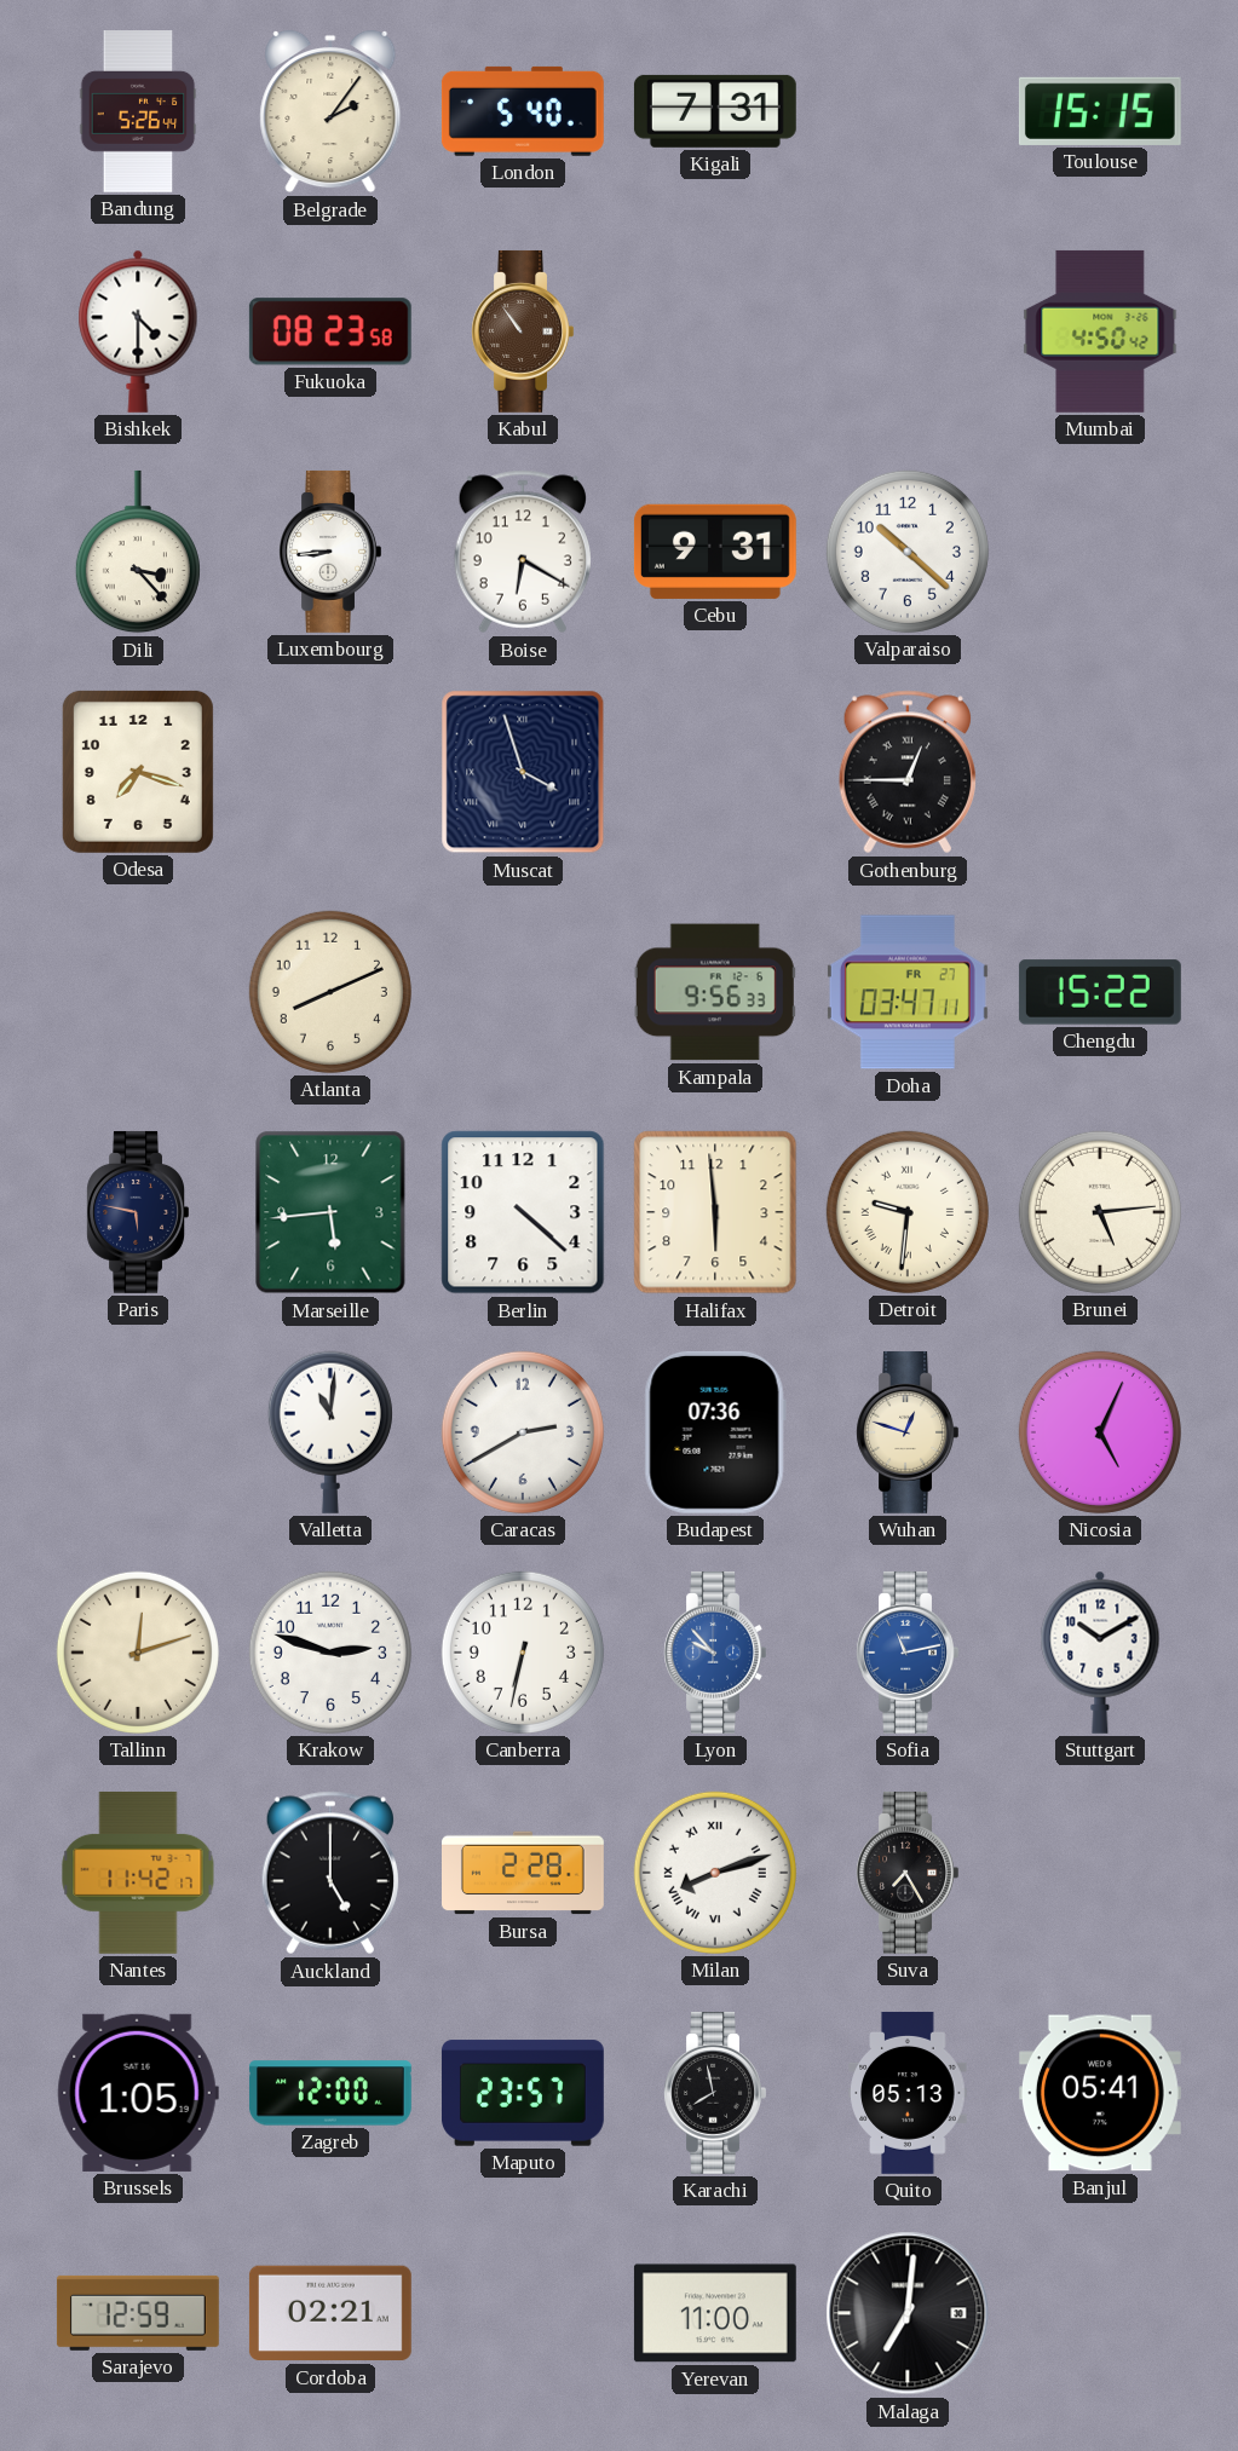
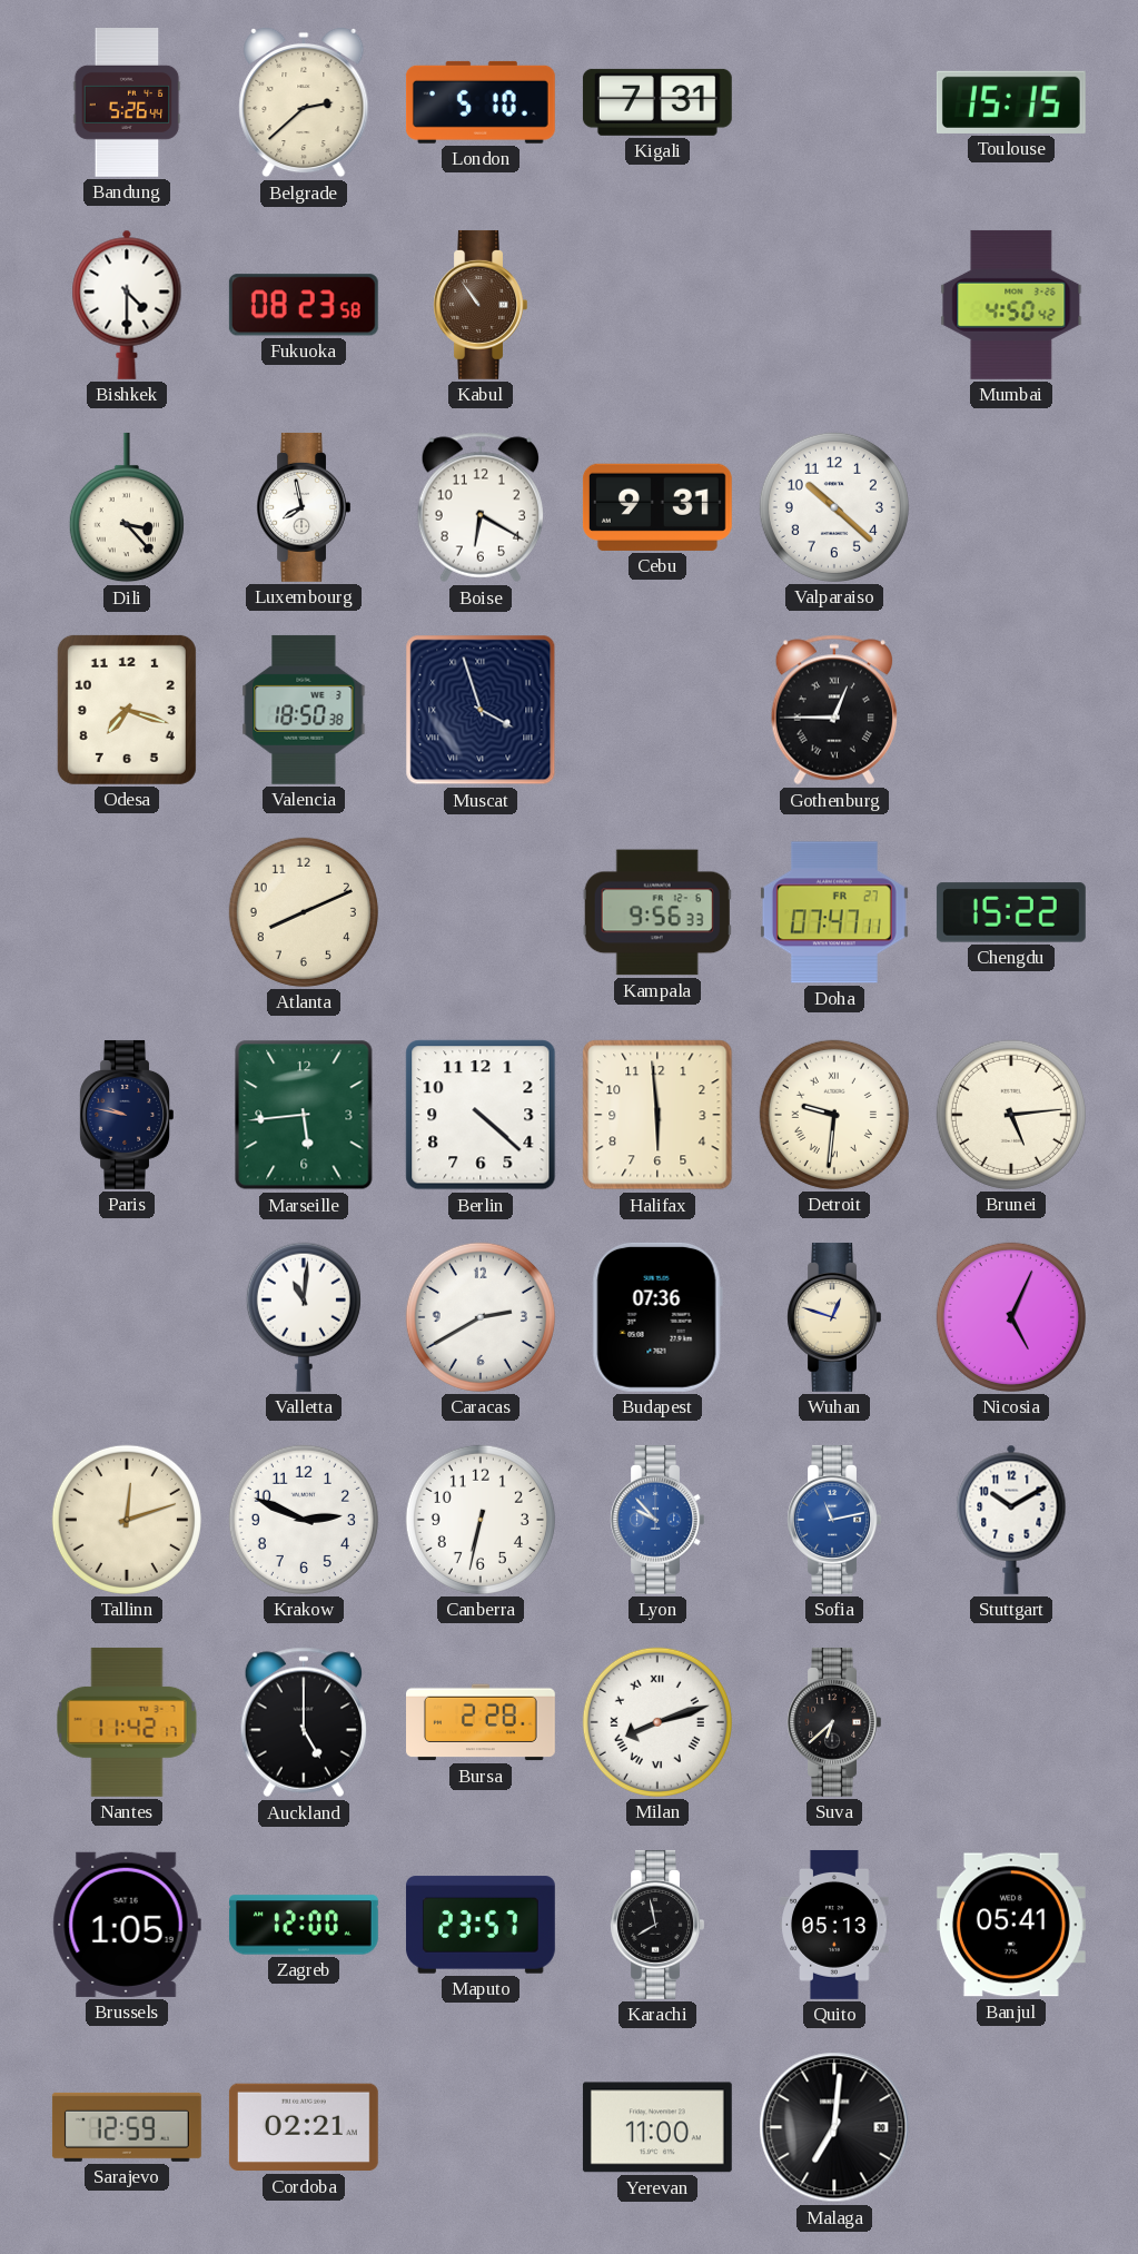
Belgrade: 2:06 -> 2:38
London: 5:40 -> 5:10
Luxembourg: 8:44 -> 7:58
Valencia: none -> 18:50
Doha: 03:47 -> 07:47
Paris: 5:47 -> 9:47
Krakow: 2:48 -> 2:49
Suva: 7:25 -> 6:38
